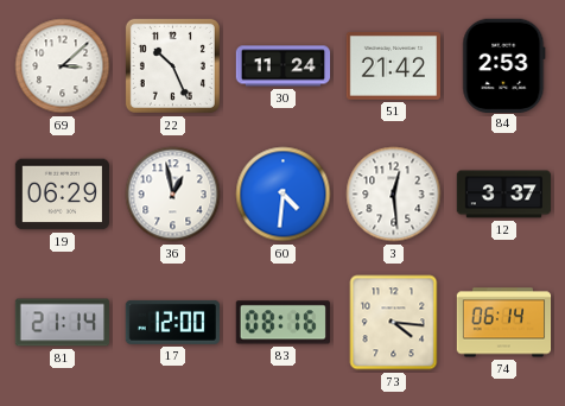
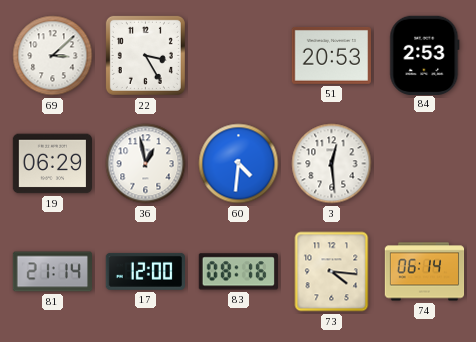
22: 10:26 -> 3:25
30: 11:24 -> none
51: 21:42 -> 20:53
12: 3:37 -> none
